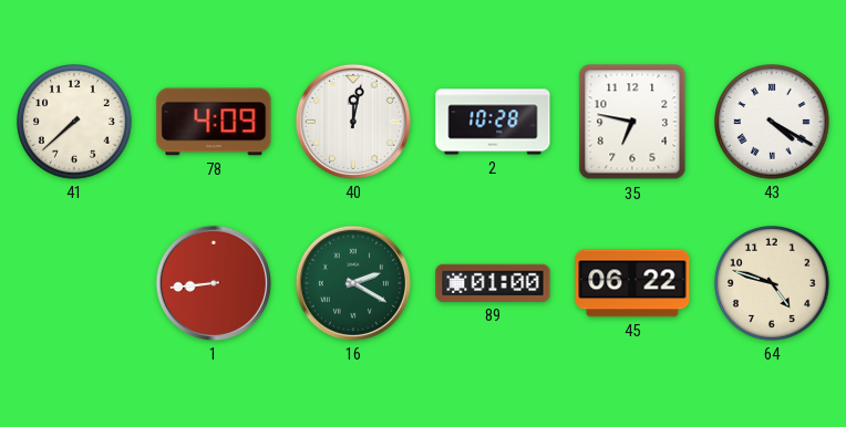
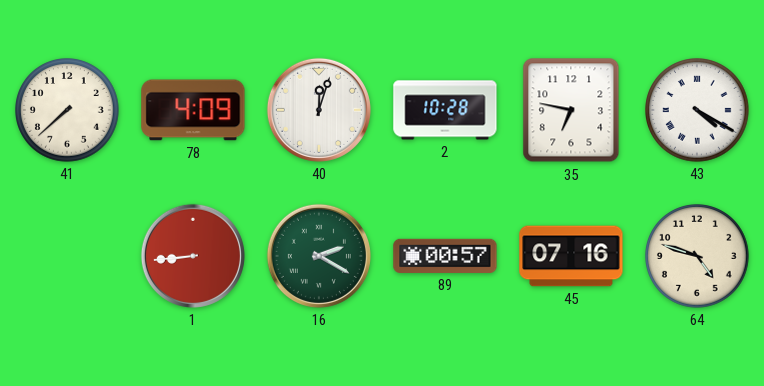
40: 12:02 -> 12:03
89: 01:00 -> 00:57
45: 06:22 -> 07:16
